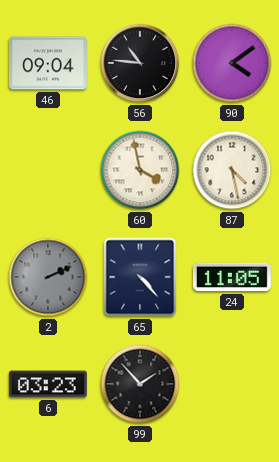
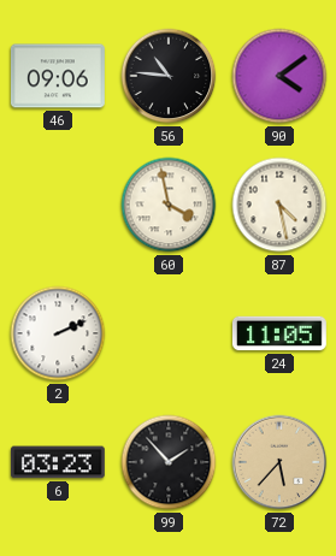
46: 09:04 -> 09:06
2 dial: grey -> white
65: 4:23 -> none
72: none -> 5:37
